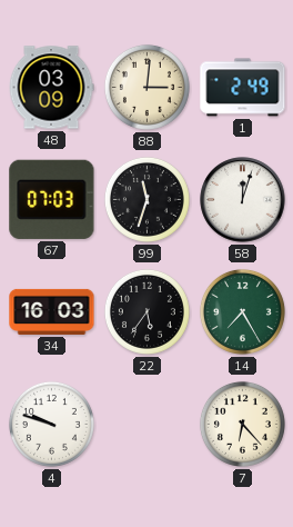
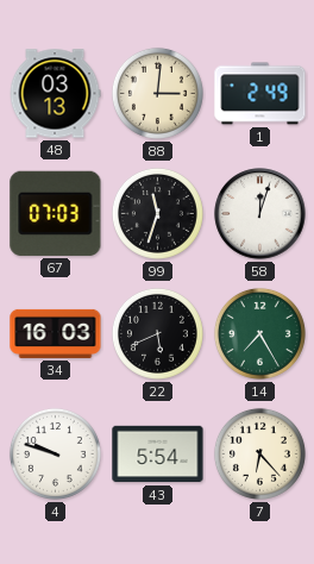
48: 03:09 -> 03:13
22: 5:36 -> 5:41
43: none -> 5:54
